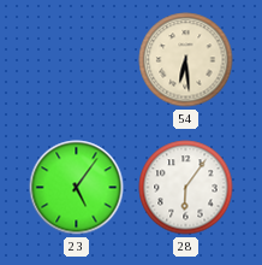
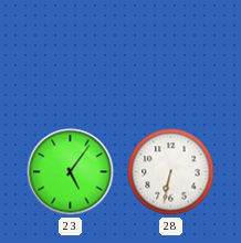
54: 6:29 -> none
28: 6:06 -> 6:32
